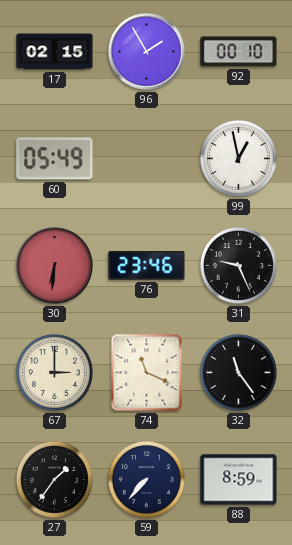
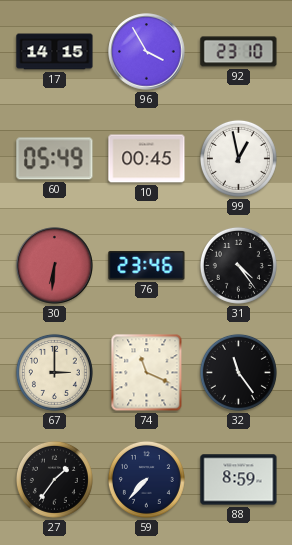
17: 02:15 -> 14:15
96: 1:55 -> 3:55
92: 00:10 -> 23:10
10: none -> 00:45
31: 9:26 -> 4:24
